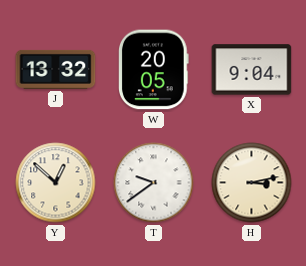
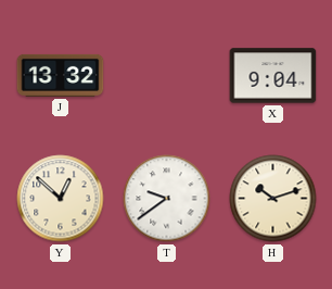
W: 20:05 -> none
H: 3:13 -> 10:12
